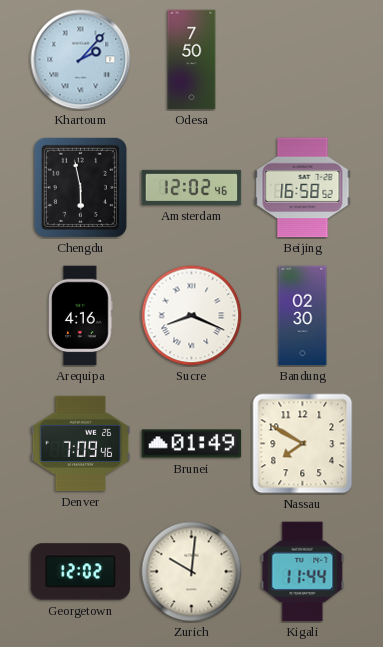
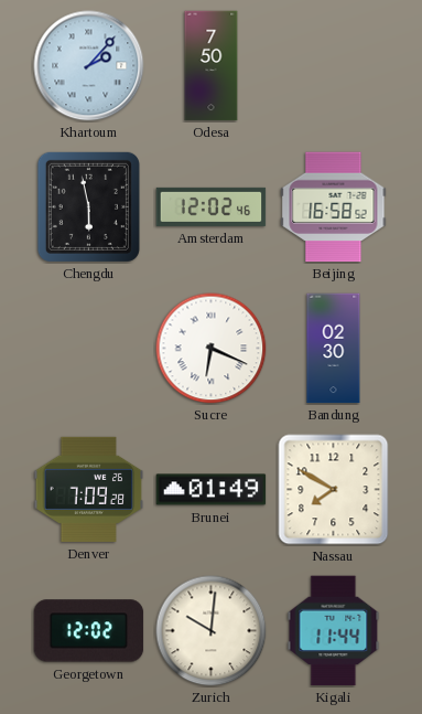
Arequipa: 4:16 -> none
Sucre: 8:19 -> 6:19
Denver: 7:09:46 -> 7:09:28
